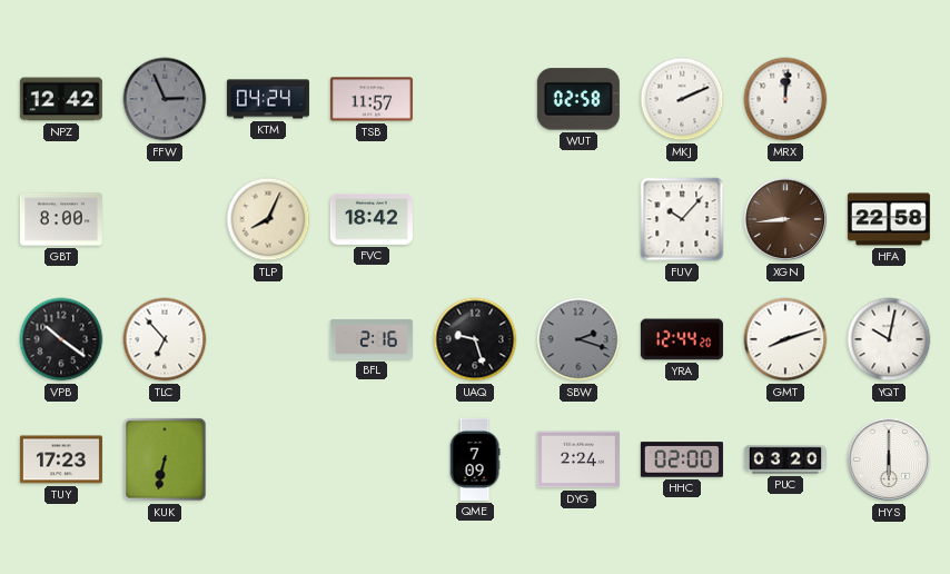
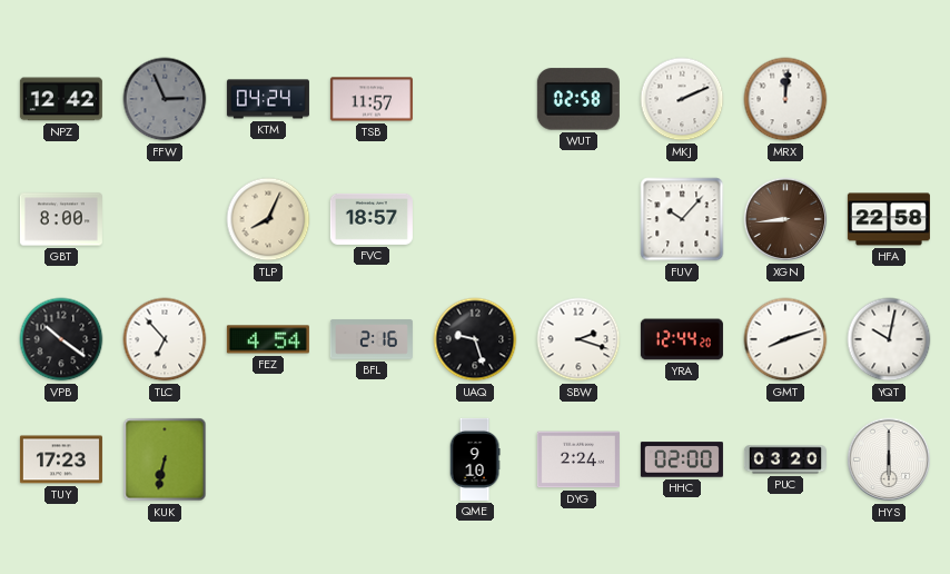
FVC: 18:42 -> 18:57
FEZ: none -> 4:54
SBW dial: grey -> white
QME: 7:09 -> 9:10
